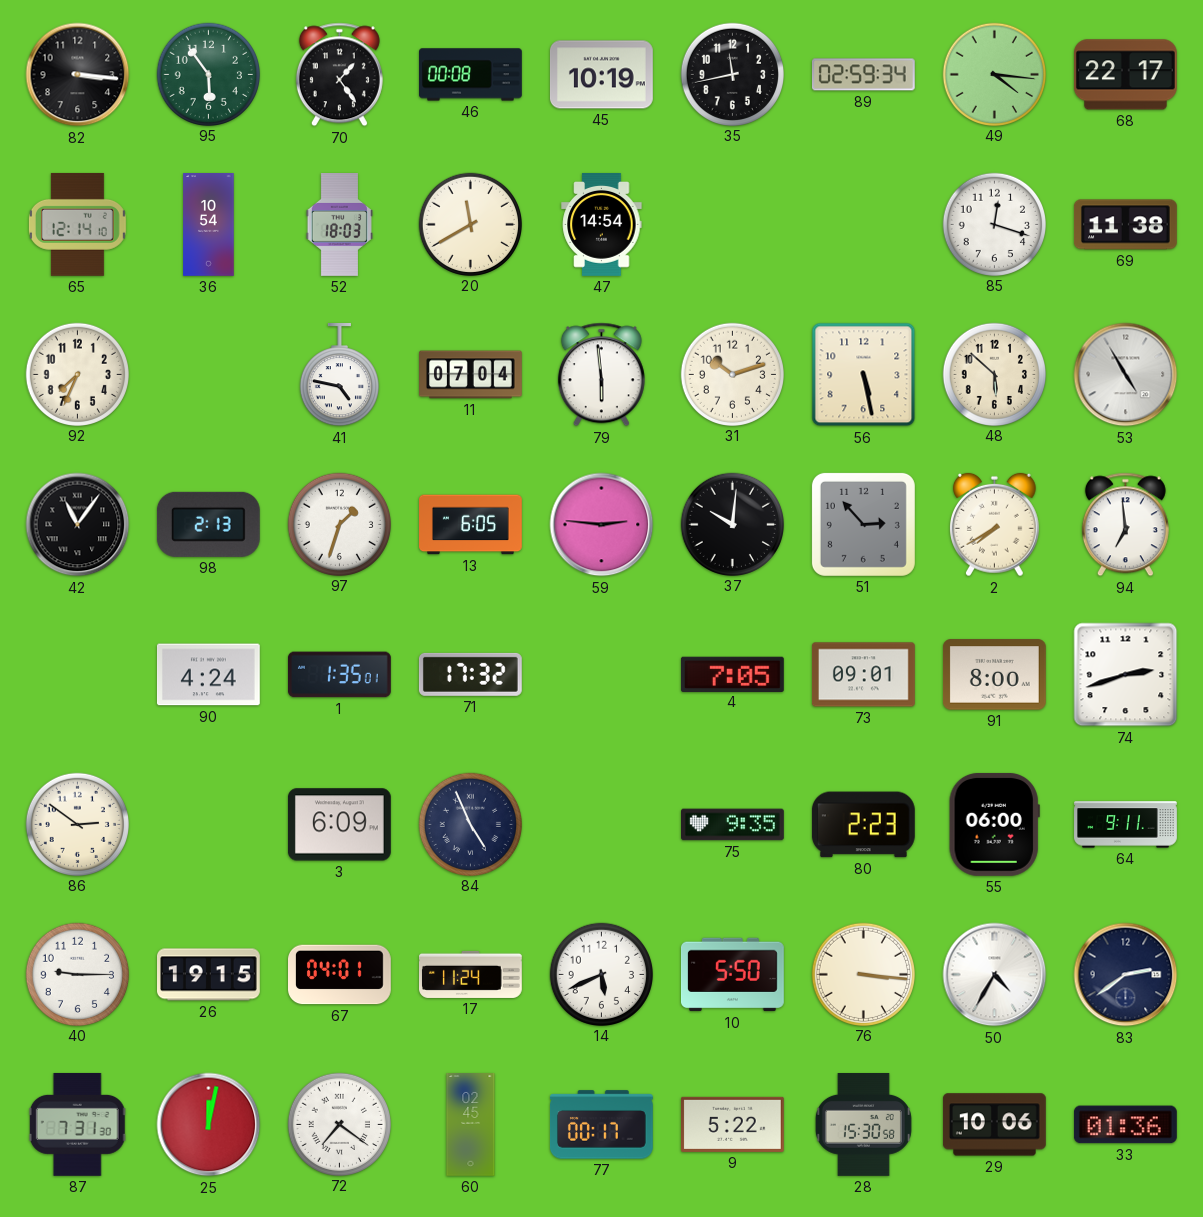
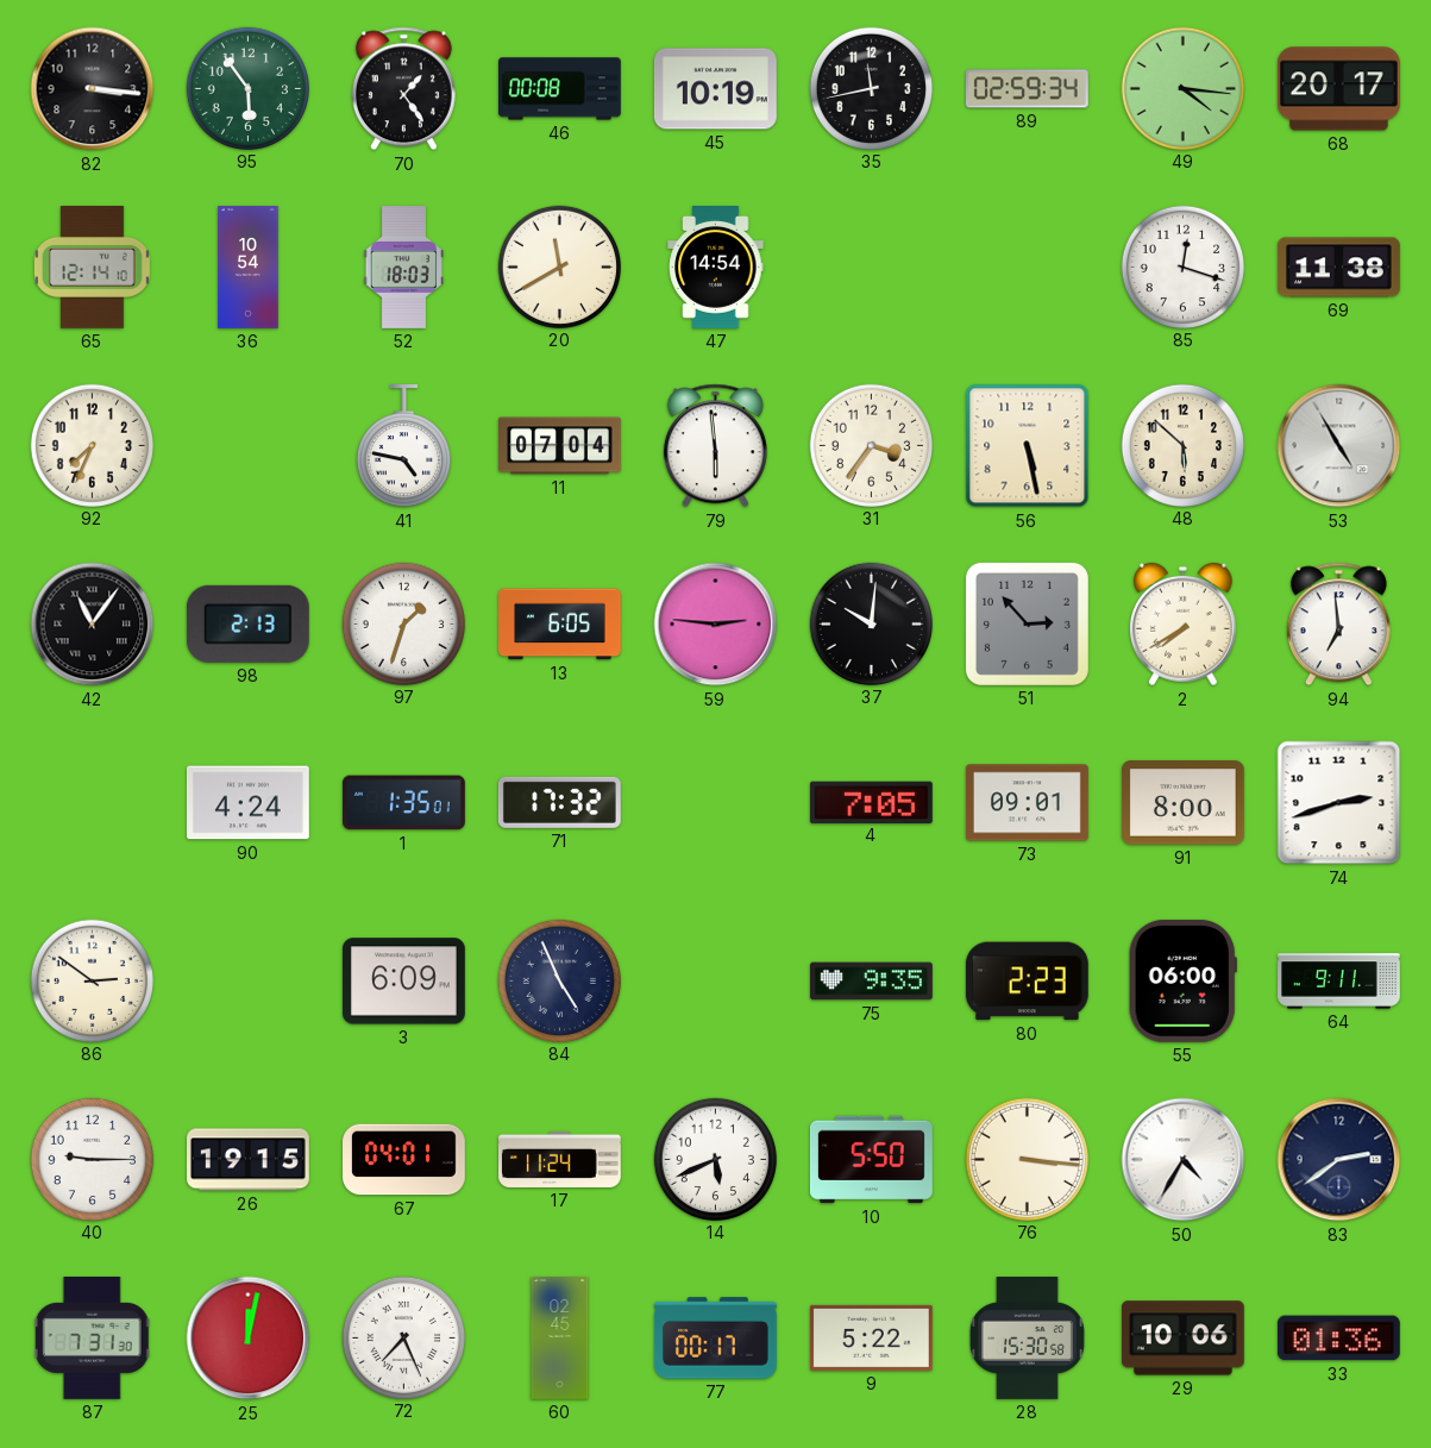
68: 22:17 -> 20:17
31: 10:12 -> 3:36
72: 7:21 -> 7:26
